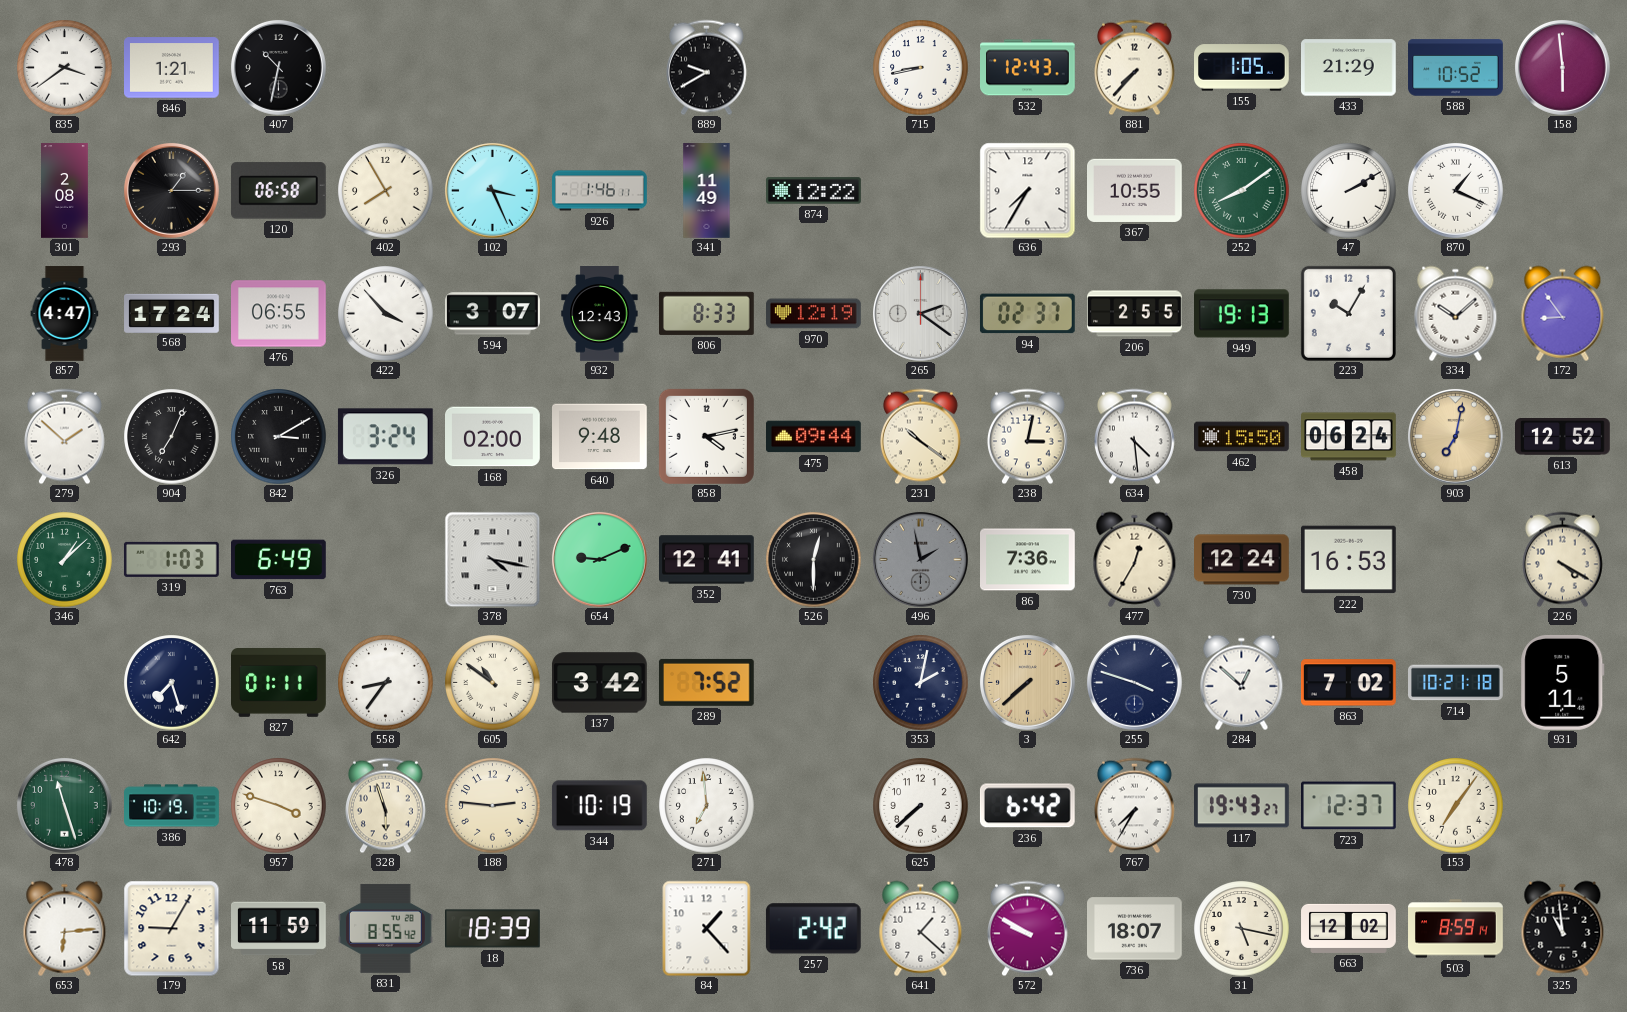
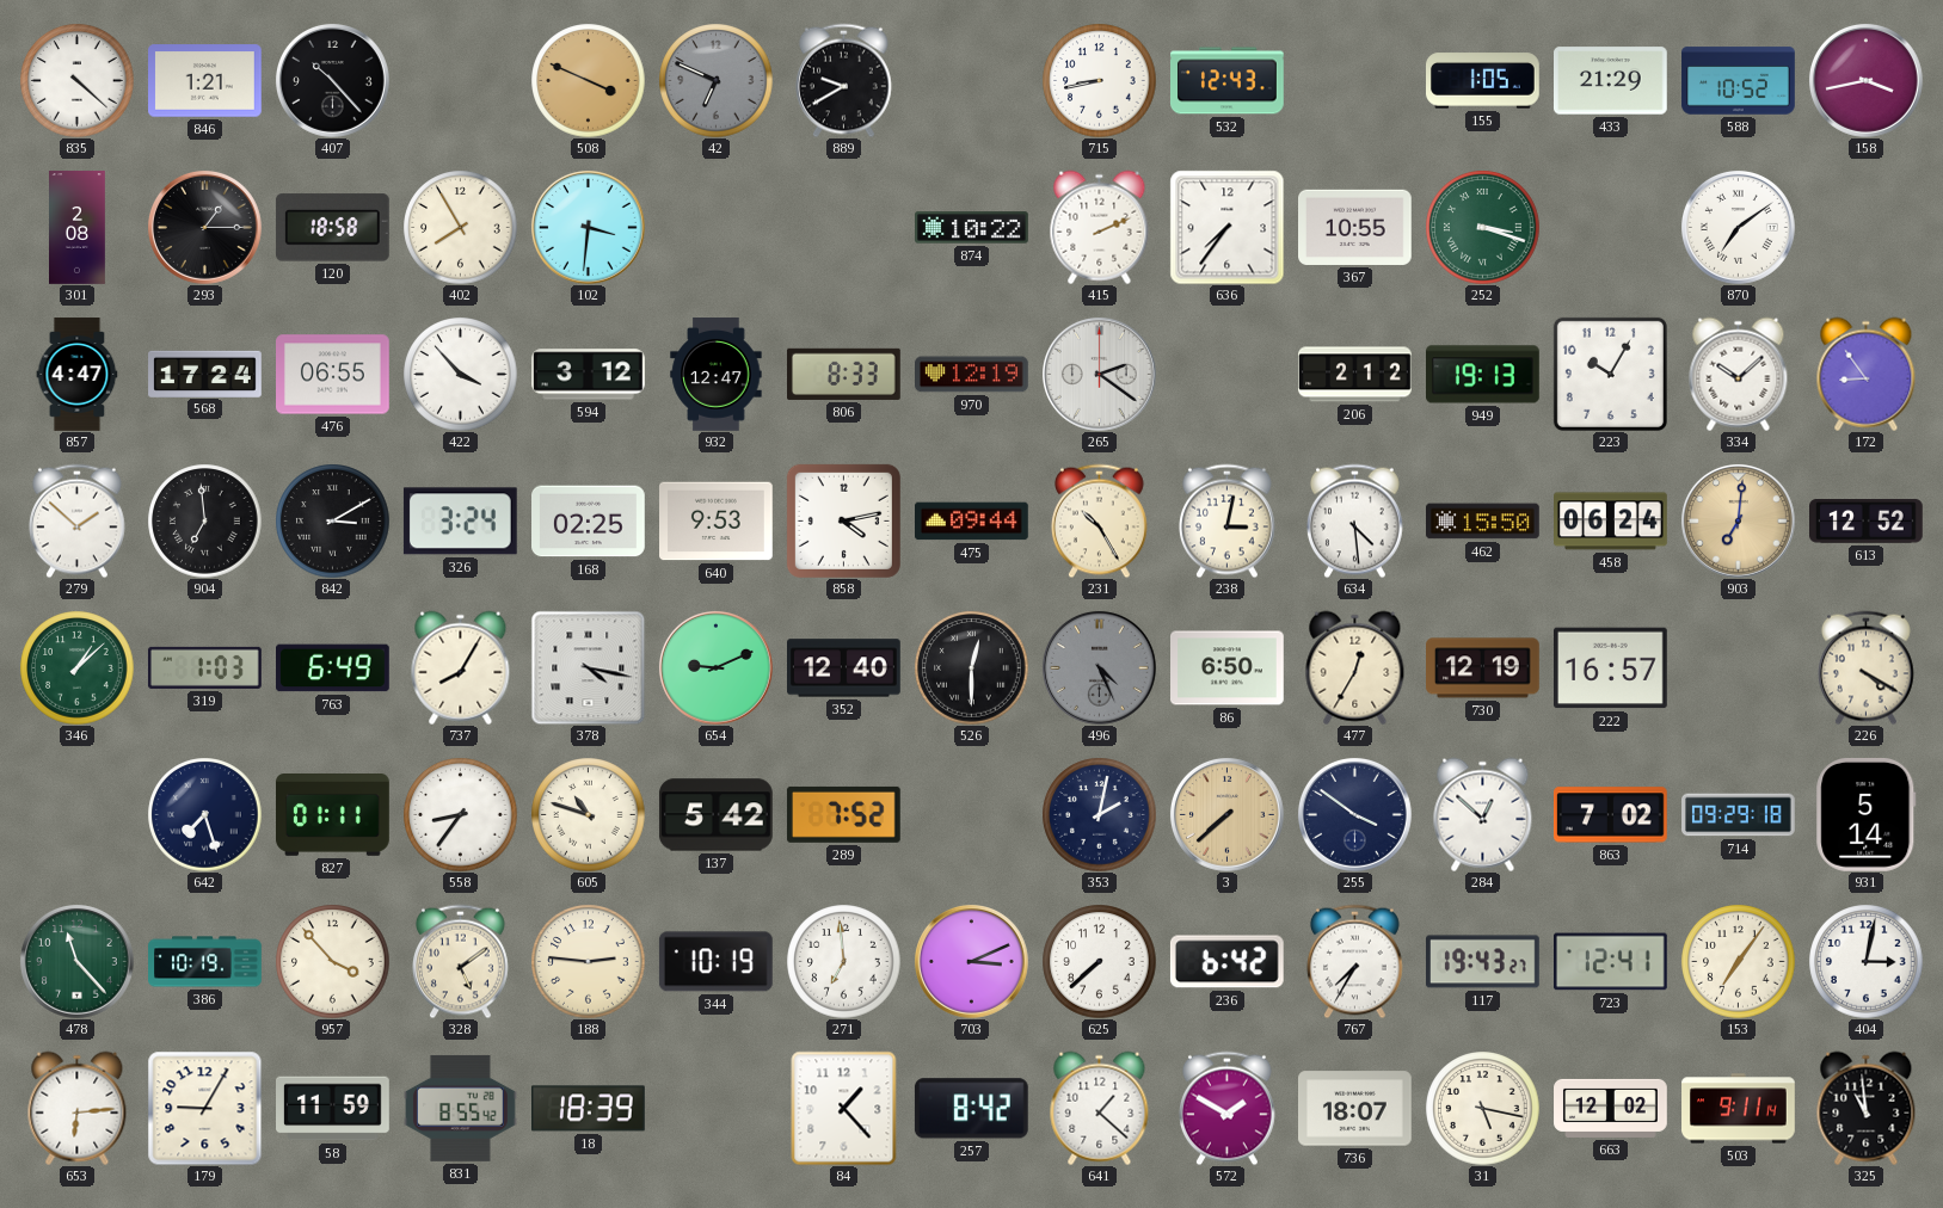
835: 3:39 -> 4:22
407: 10:32 -> 10:23
508: none -> 3:49
42: none -> 6:49
881: 7:37 -> none
158: 5:59 -> 3:43
120: 06:58 -> 18:58
102: 3:26 -> 3:31
926: 1:46 -> none
341: 11:49 -> none
874: 12:22 -> 10:22
415: none -> 2:11
636: 7:35 -> 7:36
252: 8:09 -> 3:18
47: 2:10 -> none
870: 1:19 -> 7:09
594: 3:07 -> 3:12
932: 12:43 -> 12:47
94: 02:37 -> none
206: 2:55 -> 2:12
904: 7:04 -> 6:59
168: 02:00 -> 02:25
640: 9:48 -> 9:53
231: 10:21 -> 10:25
903: 7:02 -> 7:01
737: none -> 8:05
352: 12:41 -> 12:40
496: 1:58 -> 4:26
86: 7:36 -> 6:50
730: 12:24 -> 12:19
222: 16:53 -> 16:57
605: 10:51 -> 10:48
137: 3:42 -> 5:42
255: 3:48 -> 3:51
714: 10:21 -> 09:29
931: 5:11 -> 5:14
478: 11:27 -> 11:23
957: 3:48 -> 3:53
328: 5:57 -> 5:09
703: none -> 3:11
723: 12:37 -> 12:41
404: none -> 3:02
257: 2:42 -> 8:42
572: 9:50 -> 1:50
503: 8:59 -> 9:11
